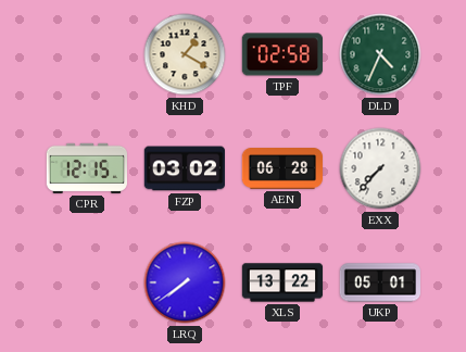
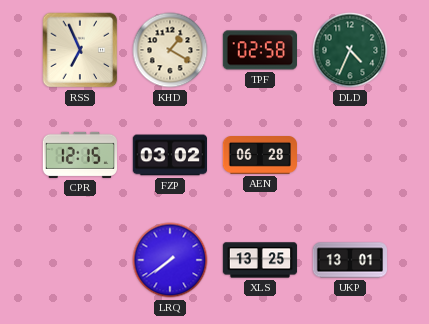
RSS: none -> 6:56
EXX: 7:37 -> none
XLS: 13:22 -> 13:25
UKP: 05:01 -> 13:01
